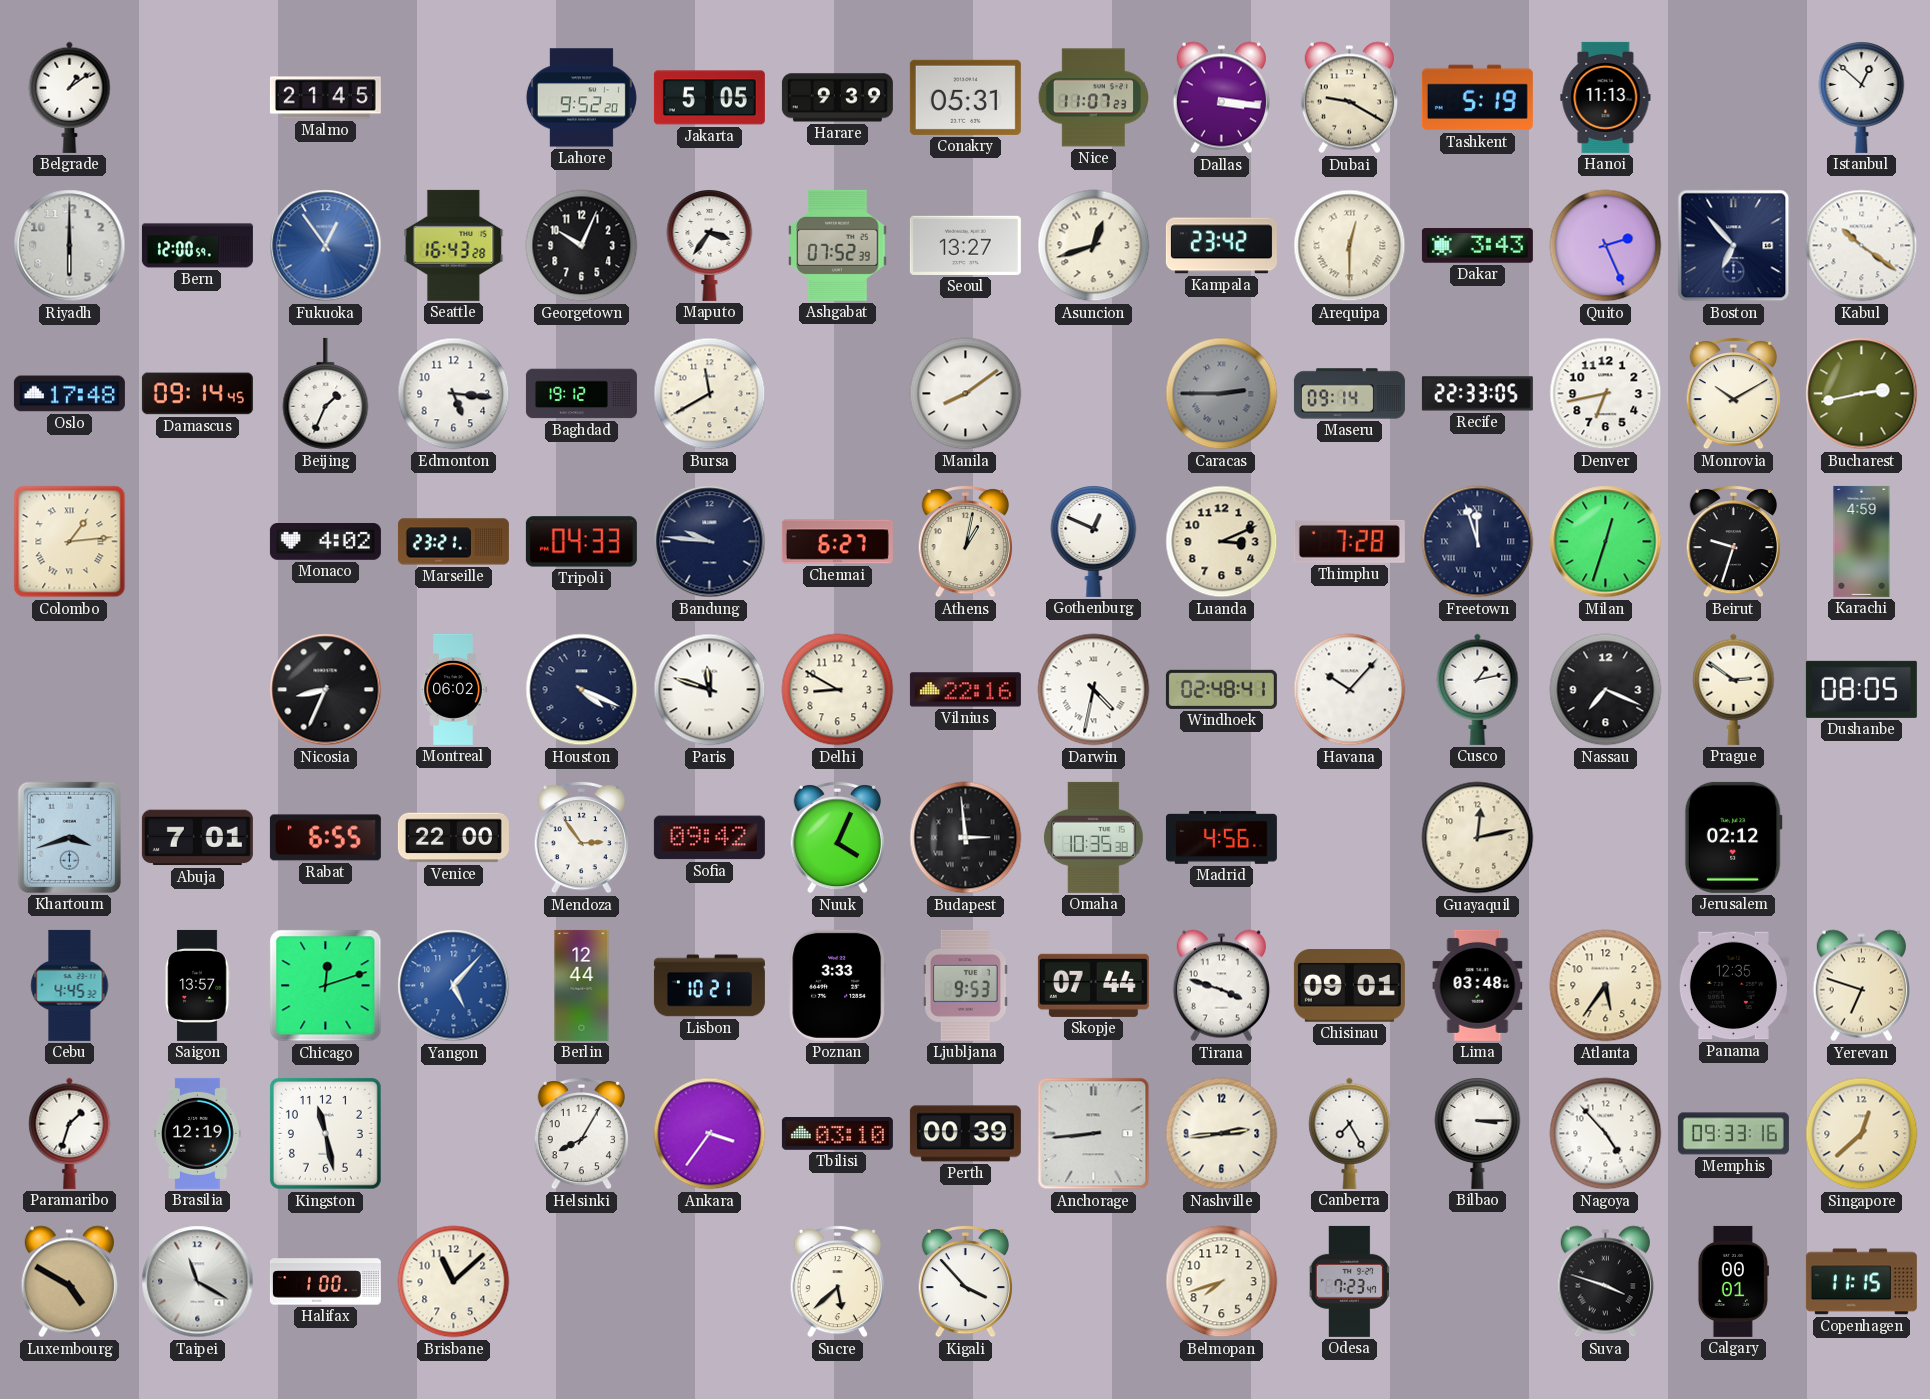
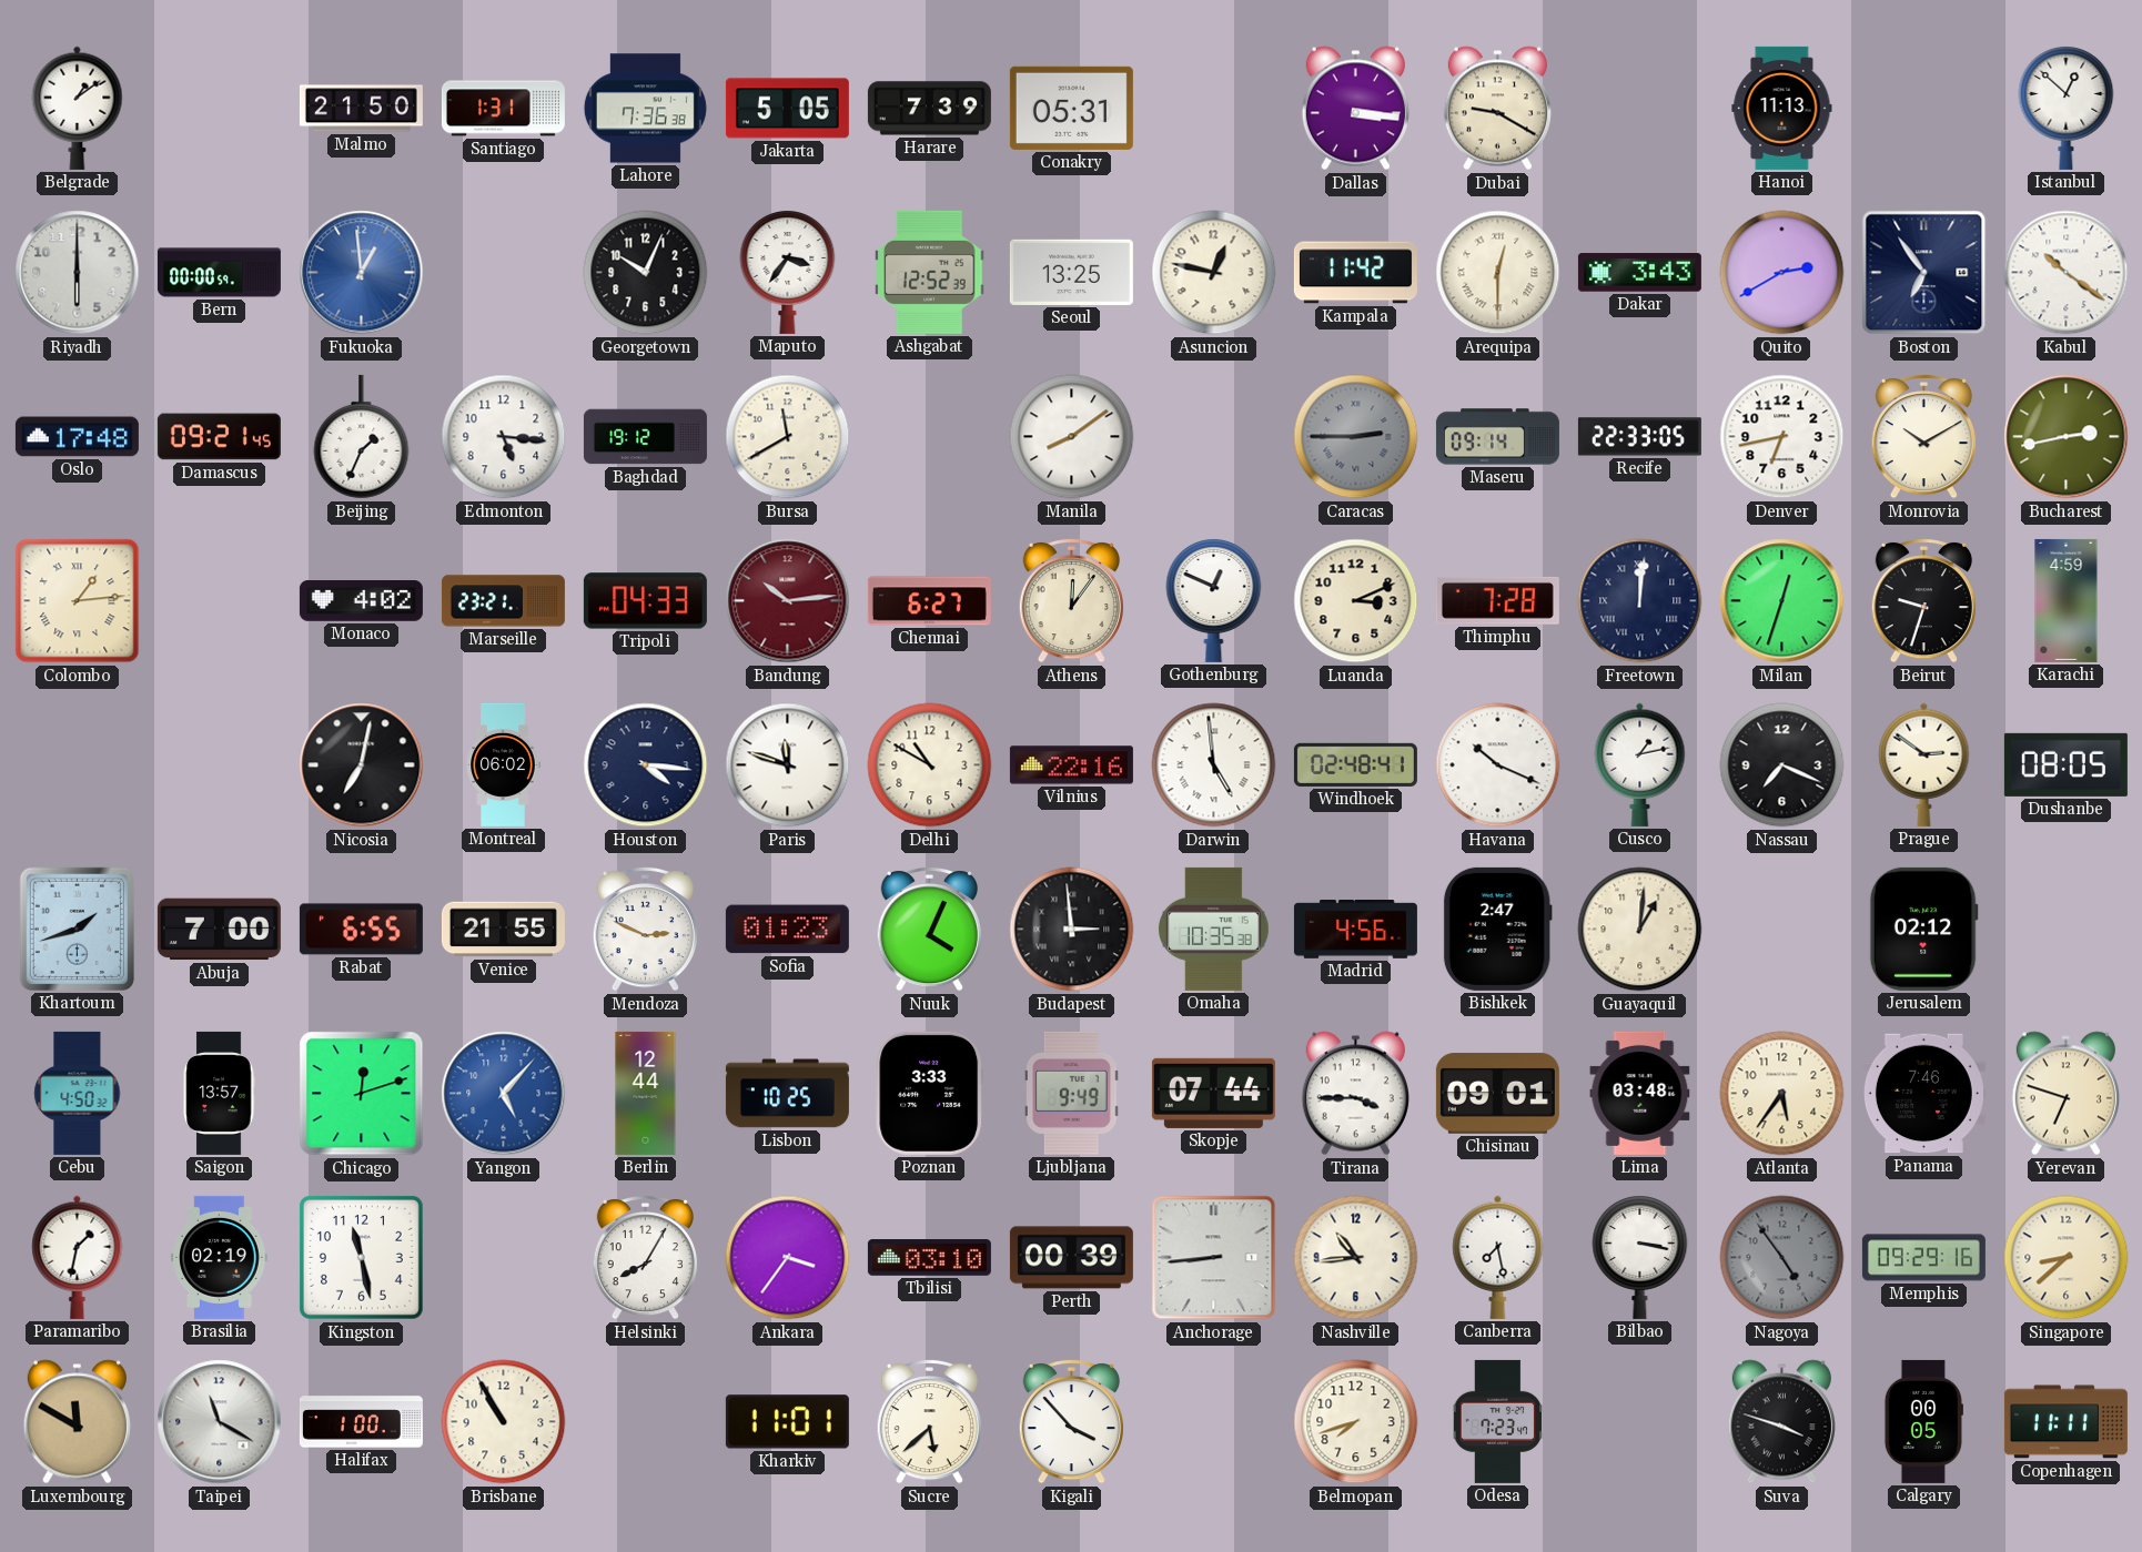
Malmo: 21:45 -> 21:50
Santiago: none -> 1:31
Lahore: 9:52 -> 7:36
Harare: 9:39 -> 7:39
Nice: 11:07 -> none
Tashkent: 5:19 -> none
Bern: 12:00 -> 00:00
Fukuoka: 12:54 -> 12:59
Seattle: 16:43 -> none
Ashgabat: 07:52 -> 12:52
Seoul: 13:27 -> 13:25
Asuncion: 12:42 -> 12:47
Kampala: 23:42 -> 11:42
Quito: 2:26 -> 2:40
Boston: 6:53 -> 6:54
Damascus: 09:14 -> 09:21
Bandung: 9:46 -> 10:14
Bandung dial: navy -> burgundy
Athens: 1:02 -> 12:06
Freetown: 11:57 -> 12:01
Nicosia: 8:34 -> 7:02
Houston: 4:19 -> 4:16
Delhi: 8:50 -> 10:50
Darwin: 4:32 -> 4:59
Havana: 10:07 -> 10:19
Khartoum: 3:42 -> 1:42
Abuja: 7:01 -> 7:00
Venice: 22:00 -> 21:55
Mendoza: 2:54 -> 2:49
Sofia: 09:42 -> 01:23
Bishkek: none -> 2:47
Guayaquil: 12:13 -> 1:01
Cebu: 4:45 -> 4:50
Lisbon: 10:21 -> 10:25
Ljubljana: 9:53 -> 9:49
Tirana: 3:48 -> 3:45
Panama: 12:35 -> 7:46
Paramaribo: 1:33 -> 1:32
Brasilia: 12:19 -> 02:19
Nashville: 2:44 -> 10:44
Canberra: 7:25 -> 7:28
Bilbao: 3:15 -> 3:17
Nagoya: 4:53 -> 4:54
Nagoya dial: white -> grey
Memphis: 09:33 -> 09:29
Singapore: 12:38 -> 8:38
Luxembourg: 4:50 -> 11:50
Brisbane: 11:08 -> 10:55
Kharkiv: none -> 11:01
Calgary: 00:01 -> 00:05
Copenhagen: 11:15 -> 11:11
